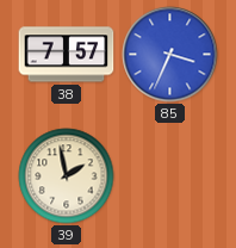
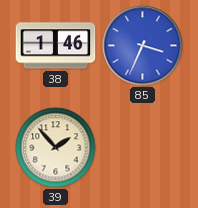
38: 7:57 -> 1:46
39: 1:58 -> 1:53
